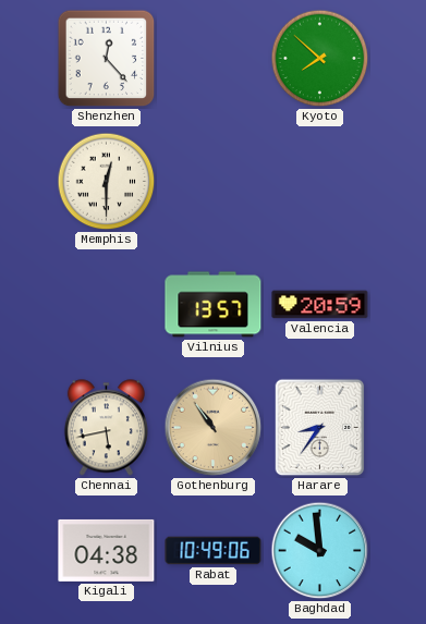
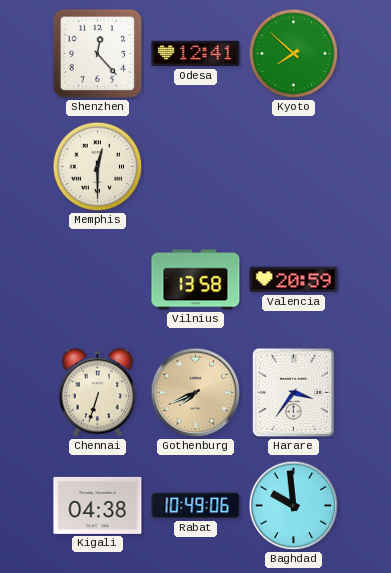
Odesa: none -> 12:41
Vilnius: 13:57 -> 13:58
Chennai: 5:43 -> 6:33
Gothenburg: 10:54 -> 7:41
Harare: 8:36 -> 3:36
